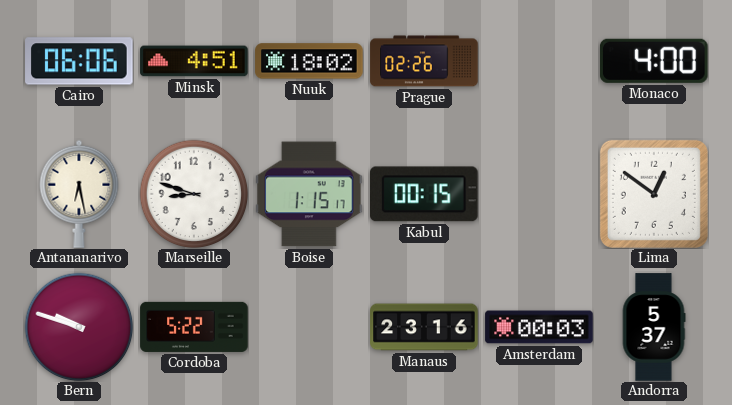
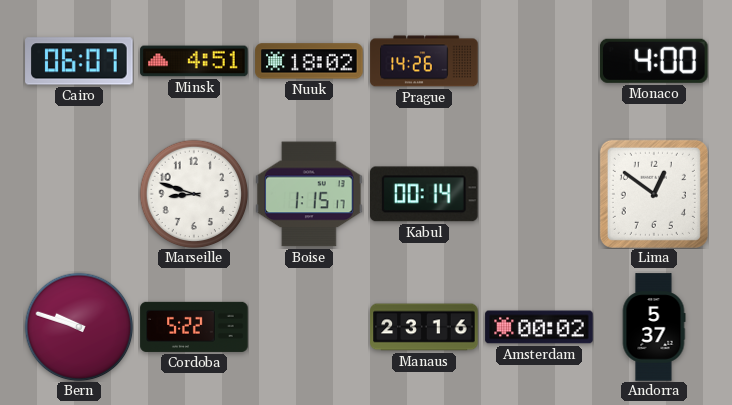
Cairo: 06:06 -> 06:07
Prague: 02:26 -> 14:26
Antananarivo: 6:28 -> none
Kabul: 00:15 -> 00:14
Amsterdam: 00:03 -> 00:02
